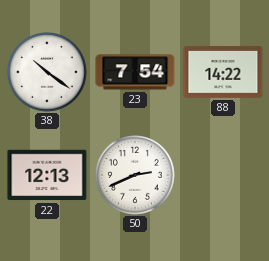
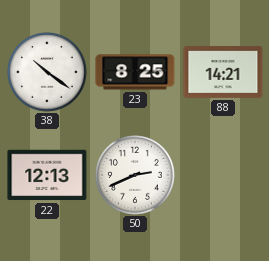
23: 7:54 -> 8:25
88: 14:22 -> 14:21
